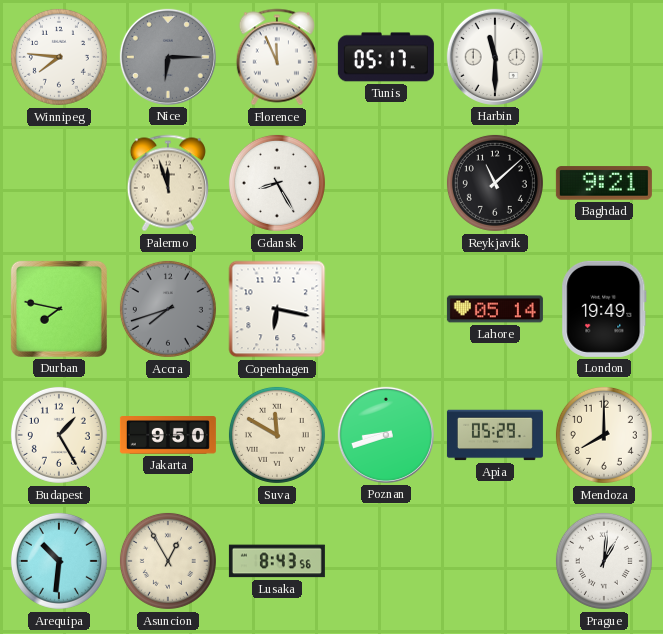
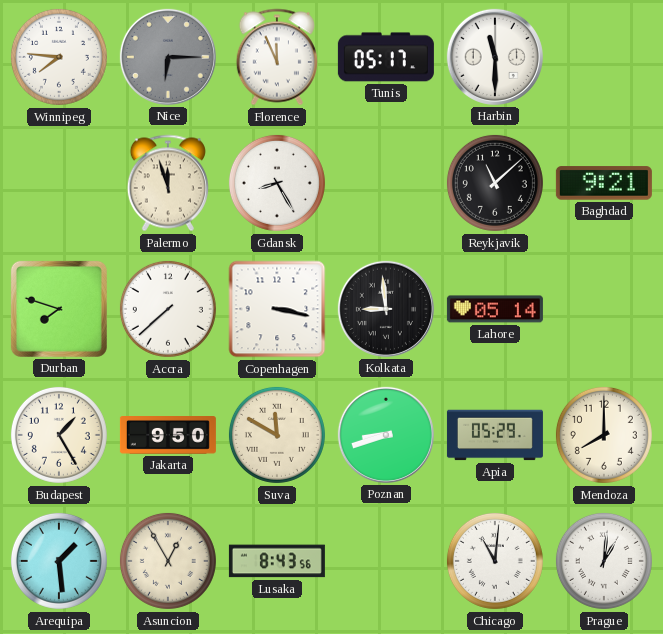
Durban: 7:47 -> 7:48
Accra: 7:42 -> 7:38
Accra dial: grey -> white
Copenhagen: 6:17 -> 3:17
Kolkata: none -> 8:59
London: 19:49 -> none
Arequipa: 10:31 -> 1:29
Chicago: none -> 11:01
